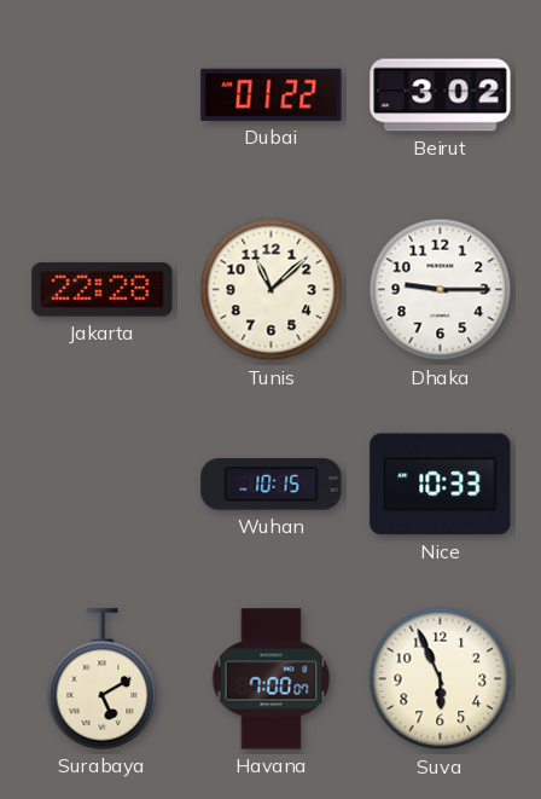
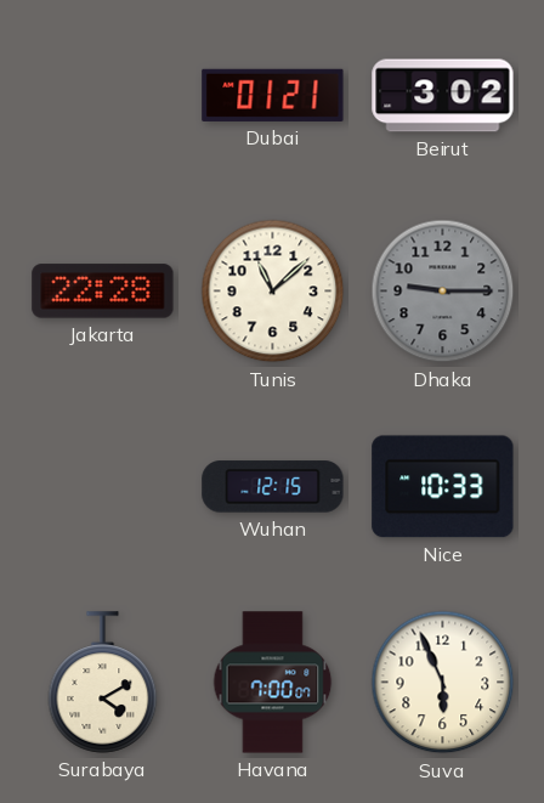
Dubai: 01:22 -> 01:21
Dhaka dial: white -> grey
Wuhan: 10:15 -> 12:15
Surabaya: 5:10 -> 4:10
